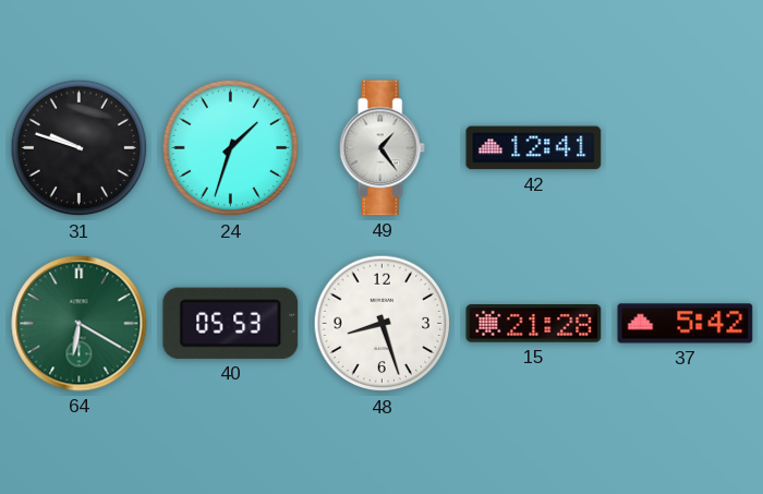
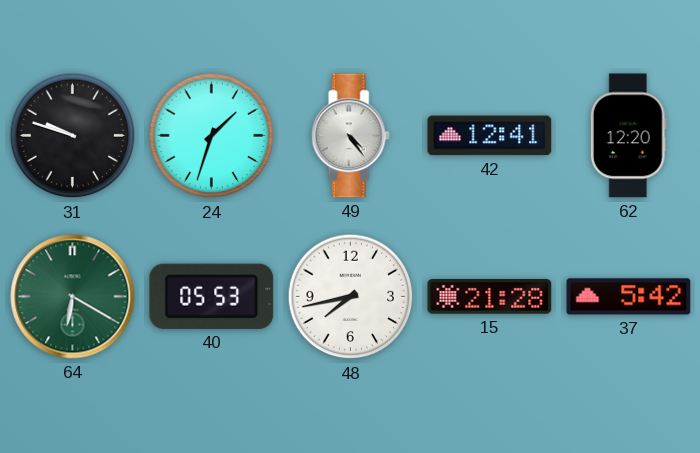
49: 1:24 -> 4:24
62: none -> 12:20
48: 8:27 -> 7:43
